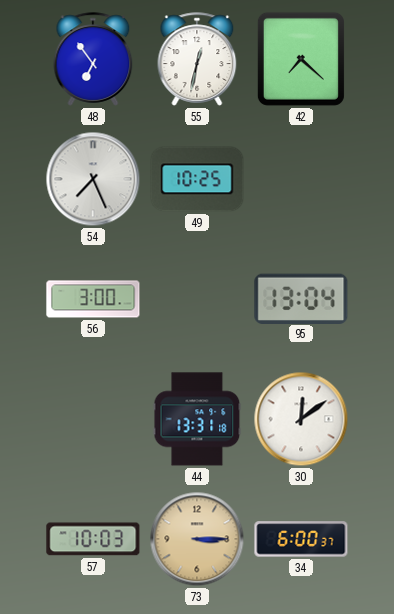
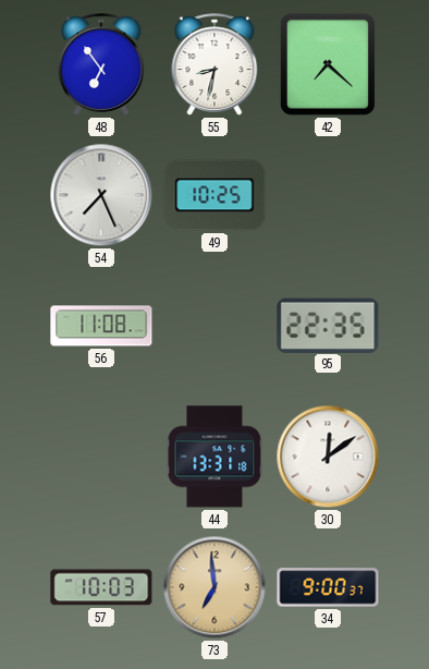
55: 12:32 -> 8:32
56: 3:00 -> 11:08
95: 13:04 -> 22:35
73: 3:15 -> 6:59
34: 6:00 -> 9:00
